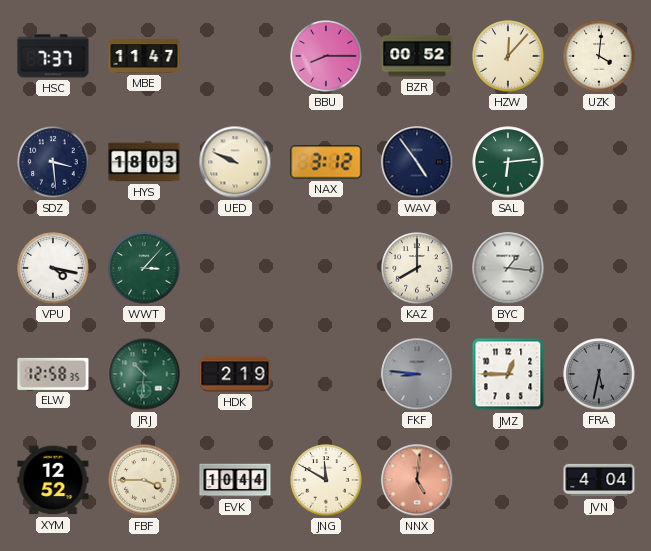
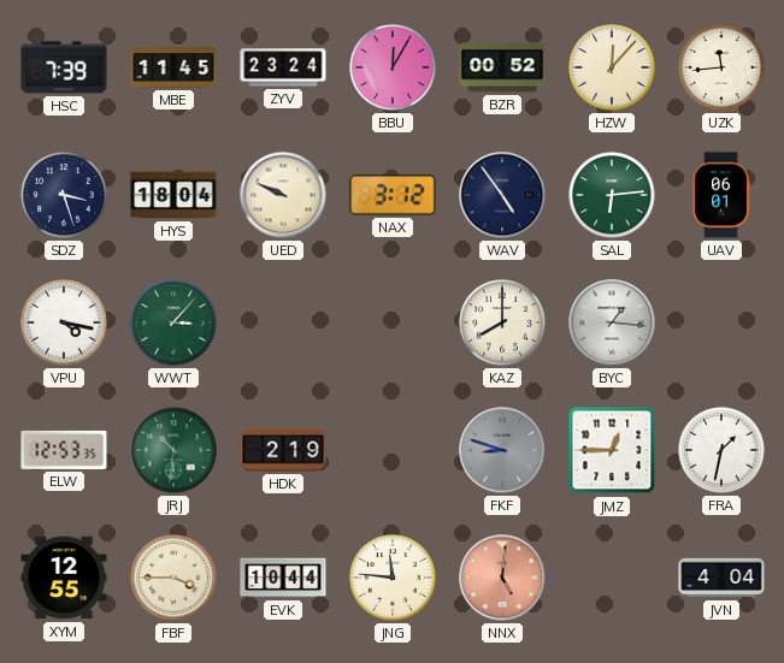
HSC: 7:37 -> 7:39
MBE: 11:47 -> 11:45
ZYV: none -> 23:24
BBU: 8:15 -> 12:05
UZK: 4:01 -> 11:44
SDZ: 3:29 -> 3:27
HYS: 18:03 -> 18:04
UAV: none -> 06:01
ELW: 12:58 -> 12:53
FKF: 8:46 -> 8:48
FRA: 5:32 -> 1:32
FRA dial: grey -> white
XYM: 12:52 -> 12:55
JNG: 11:50 -> 11:46
